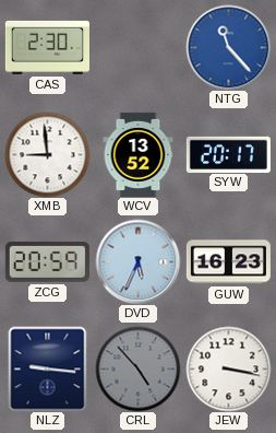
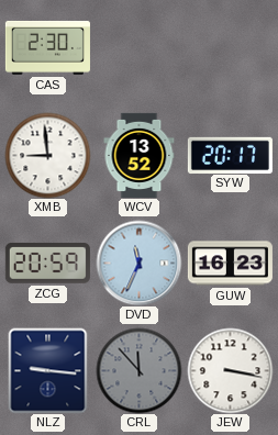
NTG: 11:23 -> none
DVD: 5:34 -> 11:34
CRL: 4:53 -> 11:53
